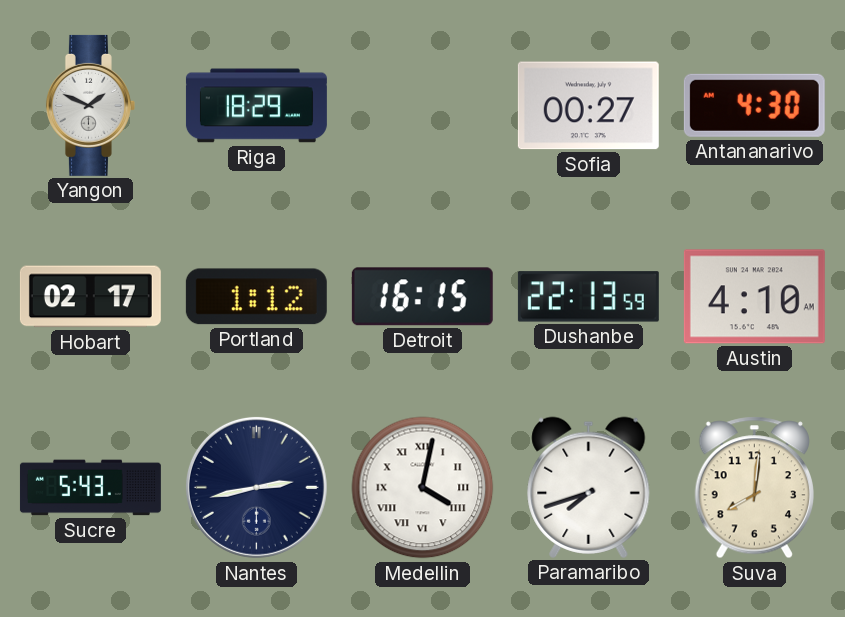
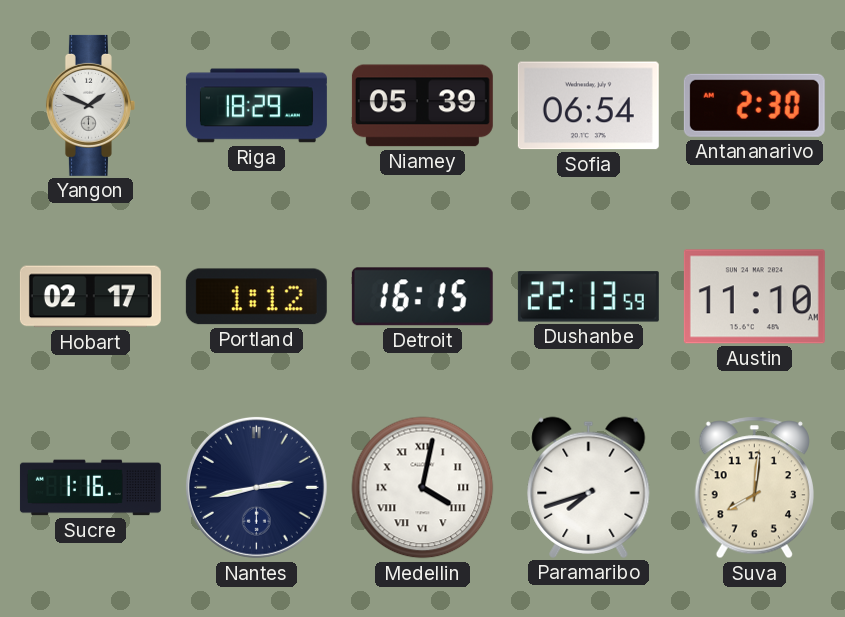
Niamey: none -> 05:39
Sofia: 00:27 -> 06:54
Antananarivo: 4:30 -> 2:30
Austin: 4:10 -> 11:10
Sucre: 5:43 -> 1:16
